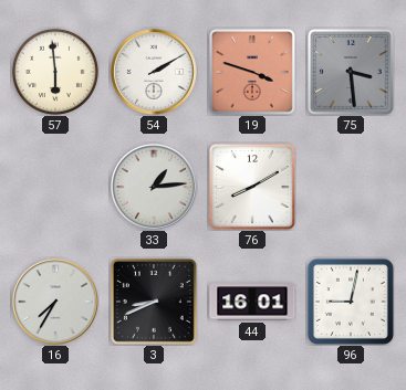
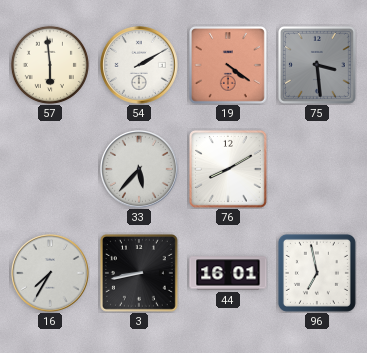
19: 3:48 -> 4:21
33: 1:14 -> 5:37
3: 8:41 -> 8:43
96: 9:02 -> 6:58
